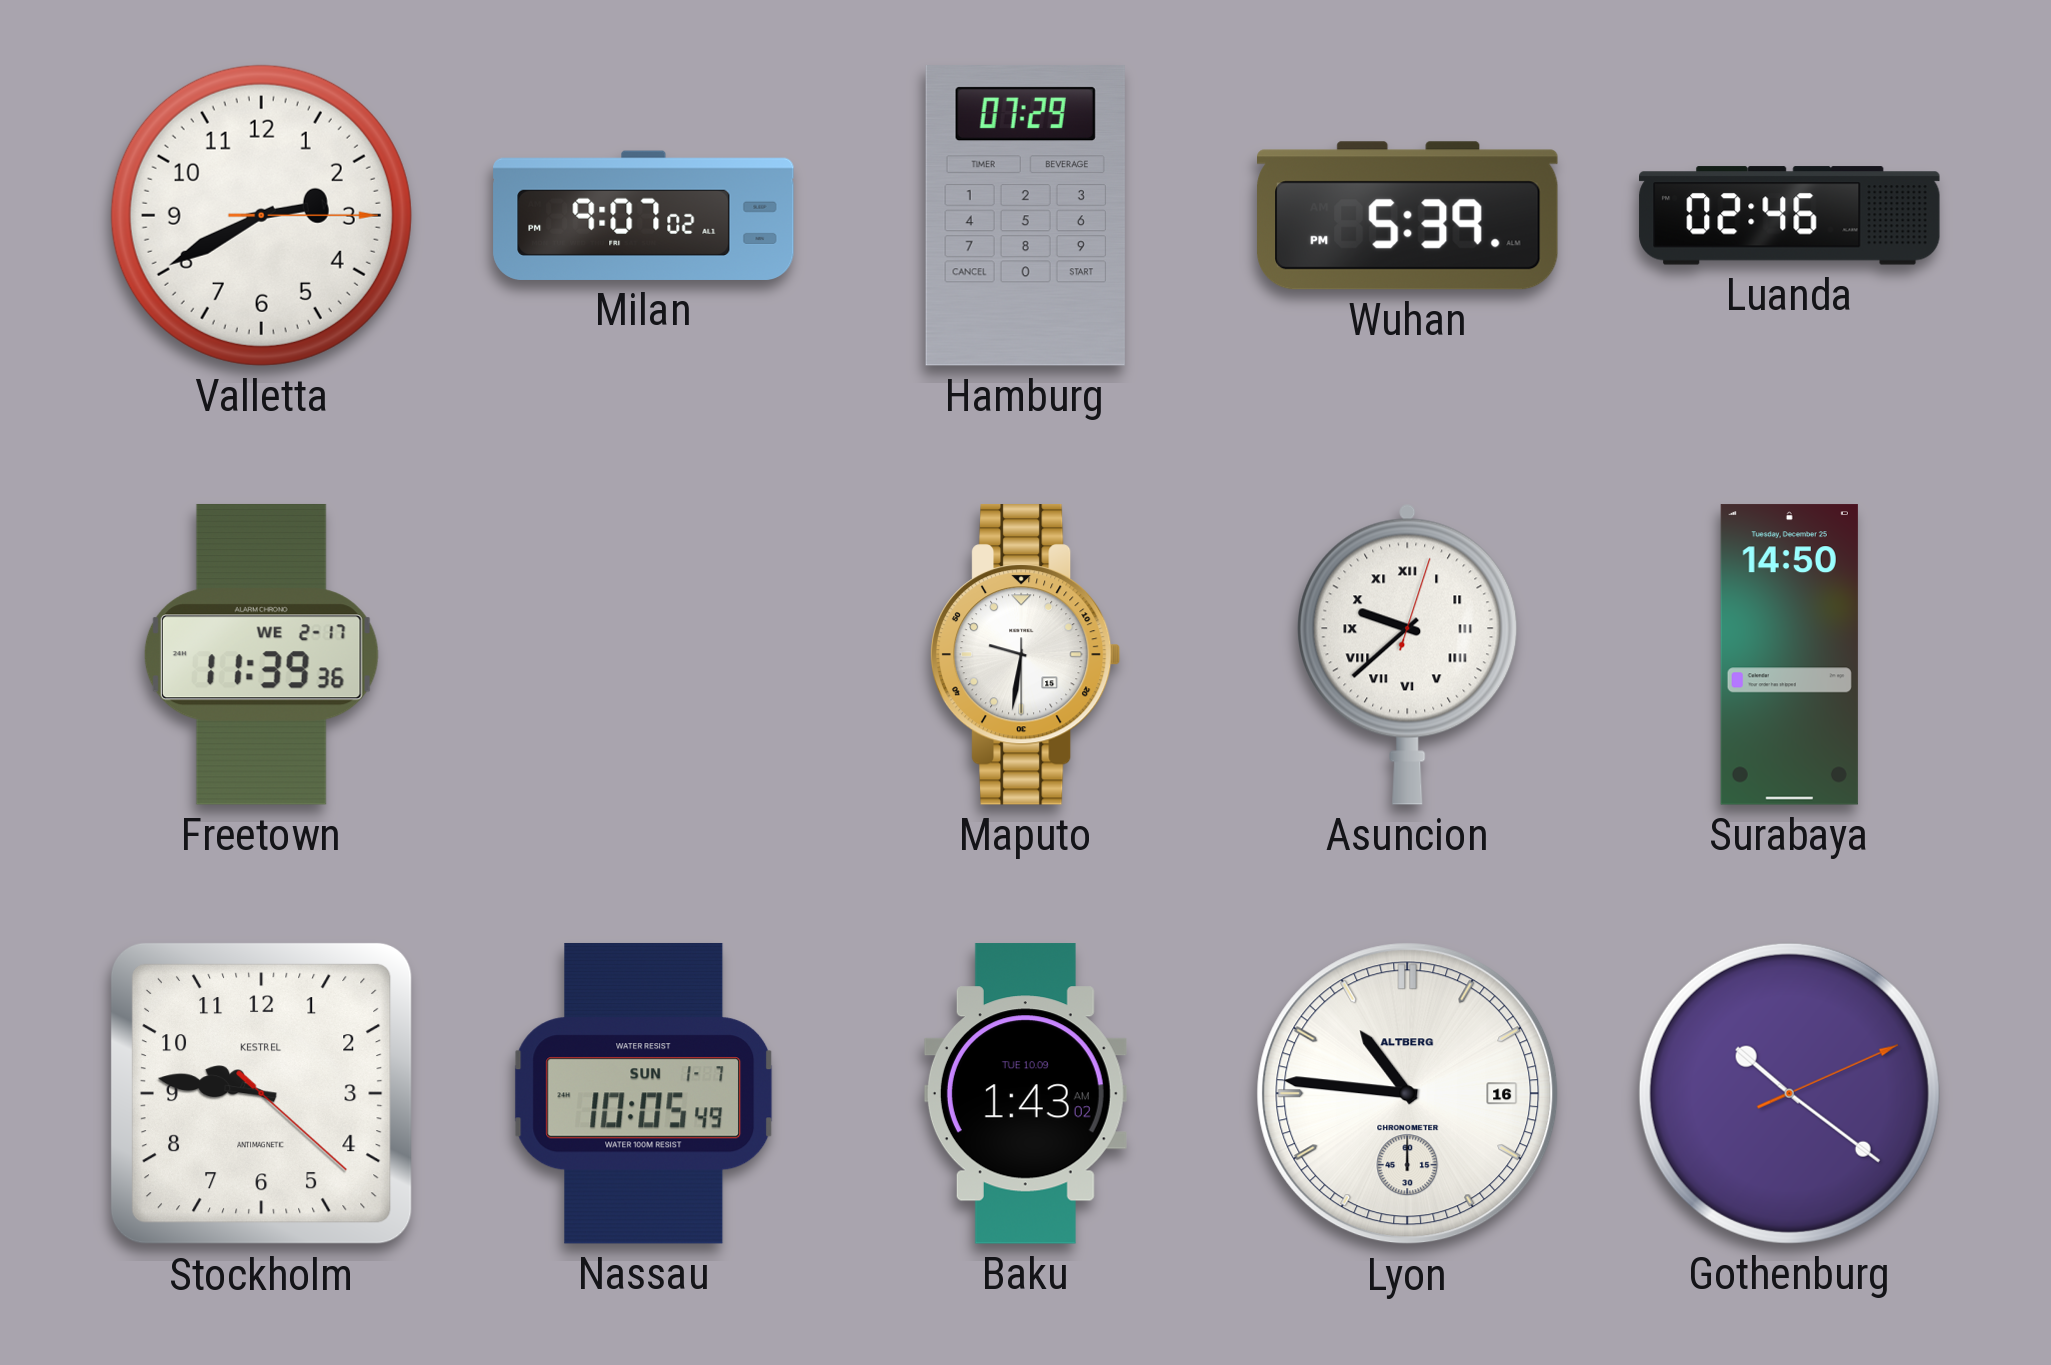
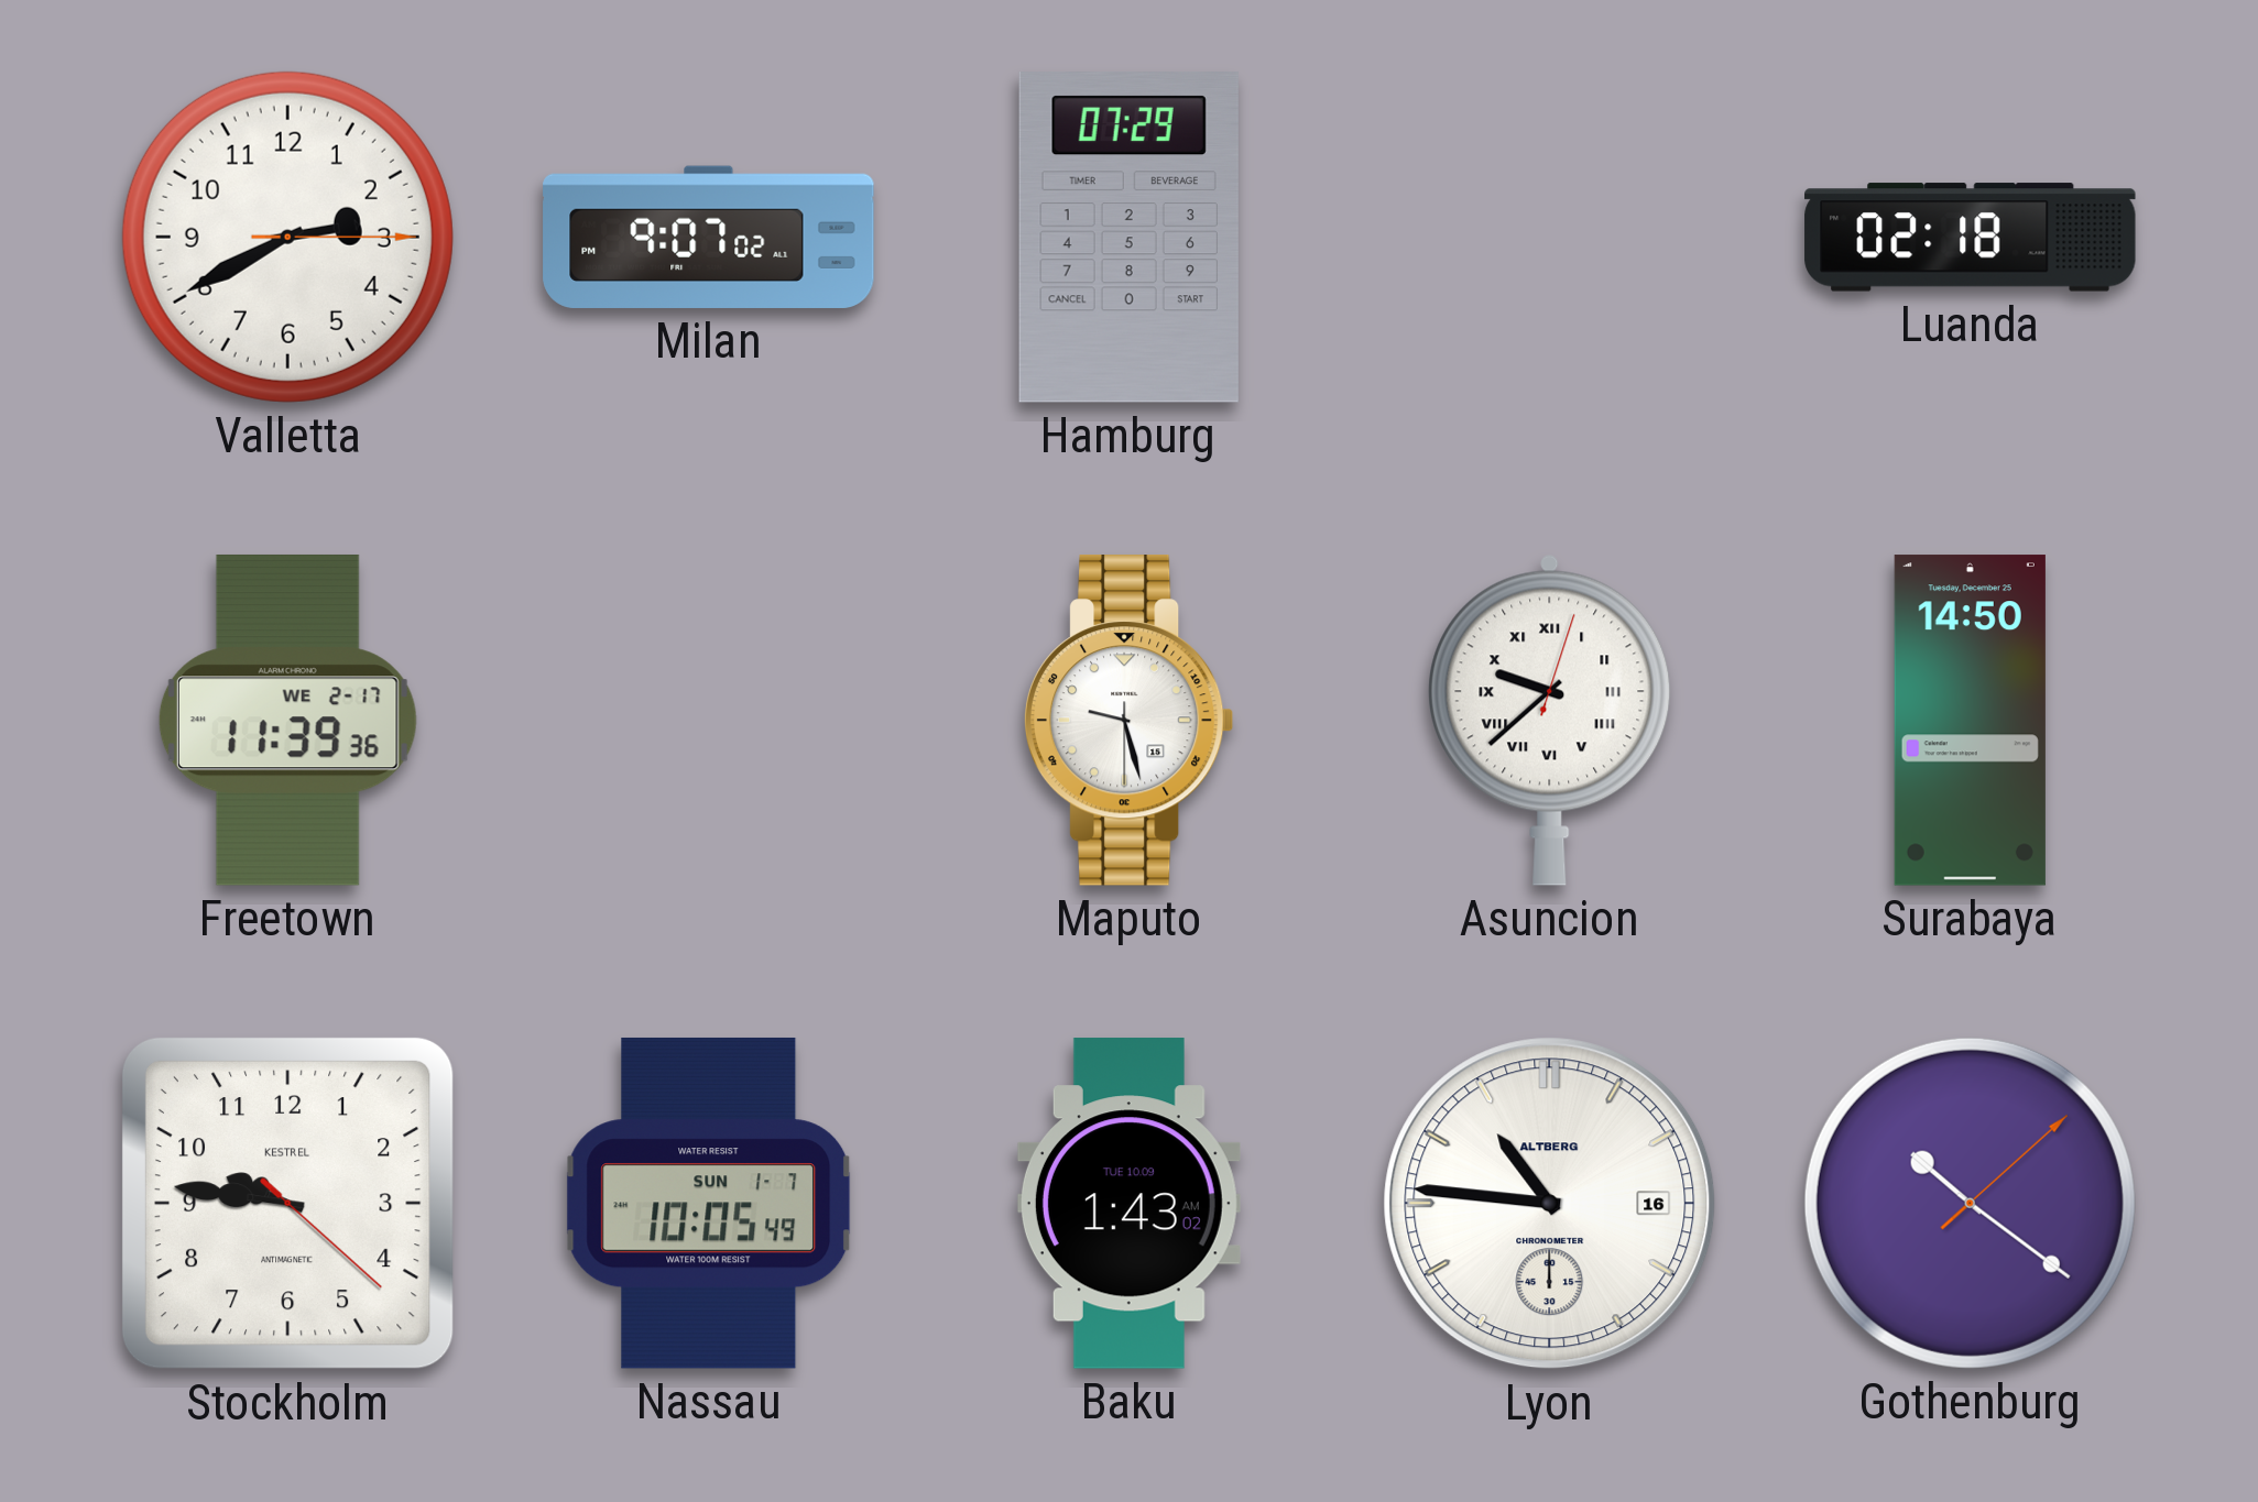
Wuhan: 5:39 -> none
Luanda: 02:46 -> 02:18
Maputo: 9:31 -> 9:27
Gothenburg: 10:21:11 -> 10:21:08
